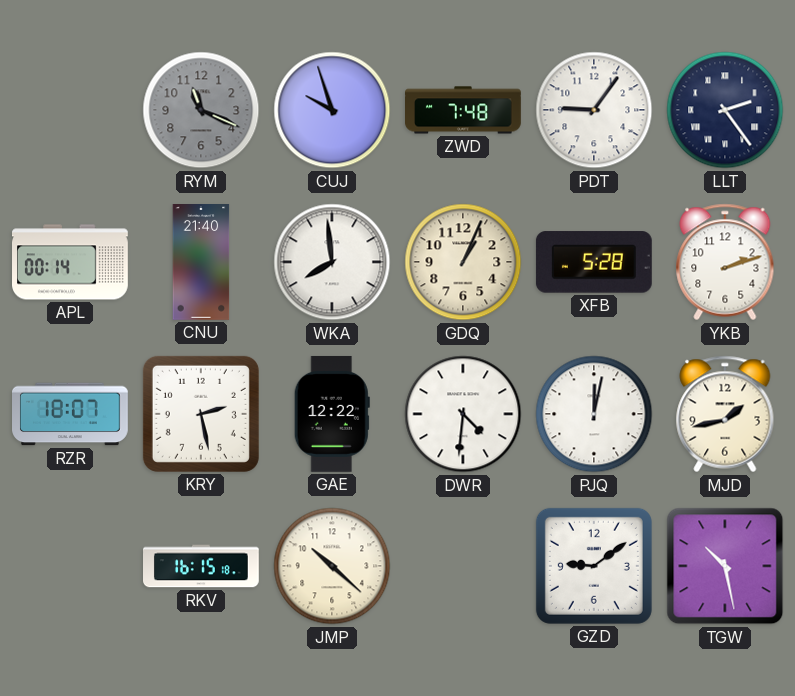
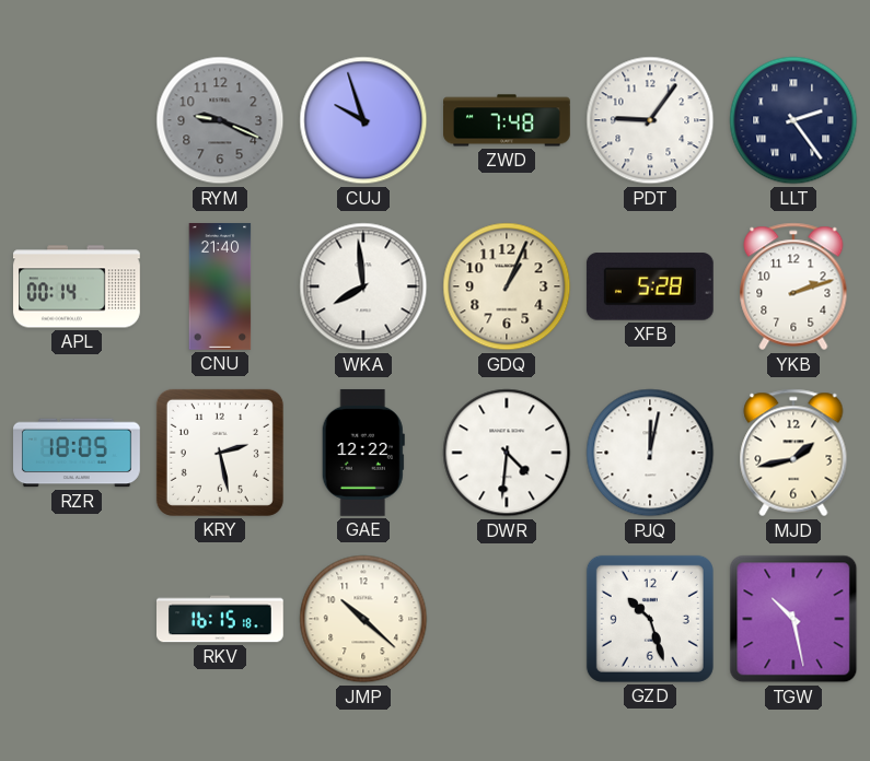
RYM: 11:19 -> 9:19
RZR: 18:07 -> 18:05
GZD: 9:09 -> 10:27
